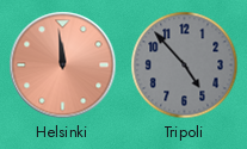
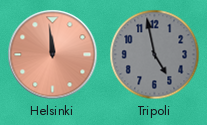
Tripoli: 4:53 -> 4:58
